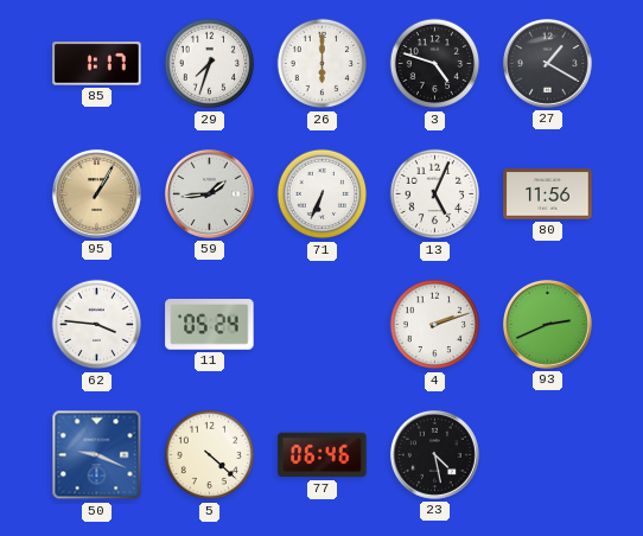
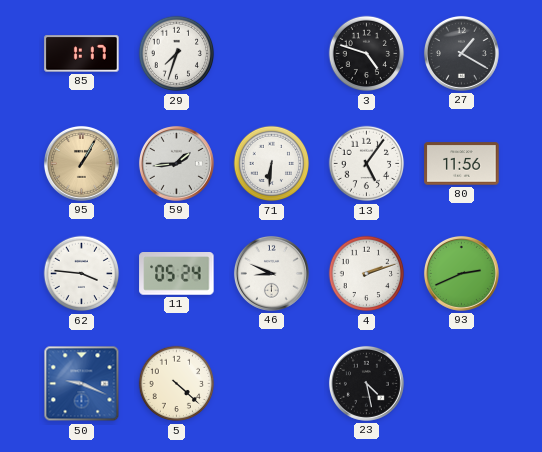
26: 6:00 -> none
71: 6:34 -> 6:31
13: 5:04 -> 5:06
46: none -> 8:49
77: 06:46 -> none
